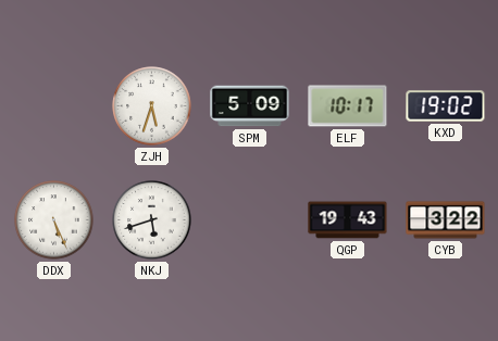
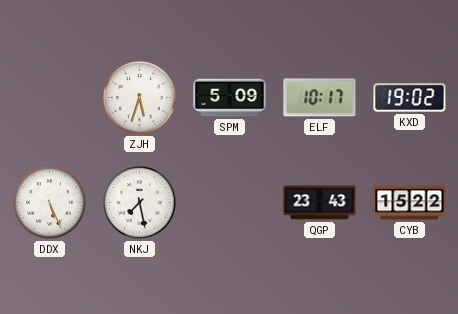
NKJ: 5:42 -> 7:28
QGP: 19:43 -> 23:43
CYB: 3:22 -> 15:22
